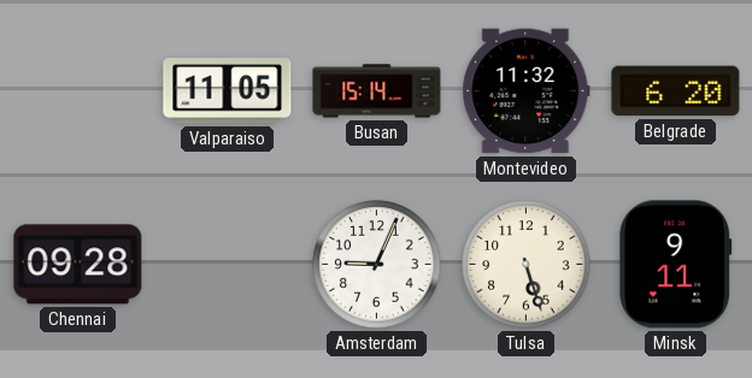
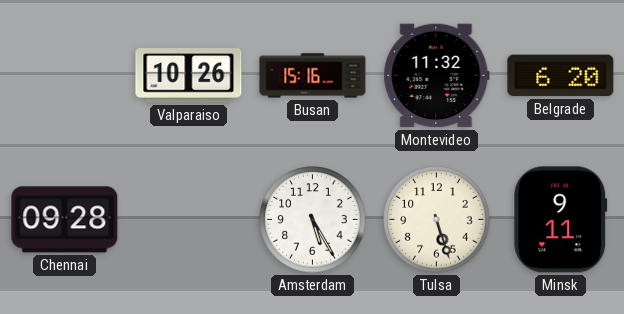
Valparaiso: 11:05 -> 10:26
Busan: 15:14 -> 15:16
Amsterdam: 9:04 -> 5:25
